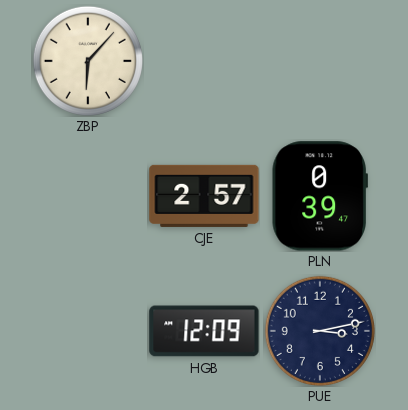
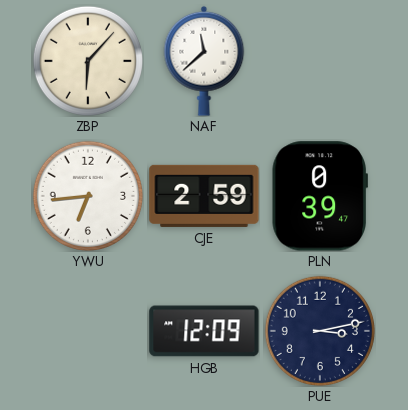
NAF: none -> 11:38
YWU: none -> 6:44
CJE: 2:57 -> 2:59
